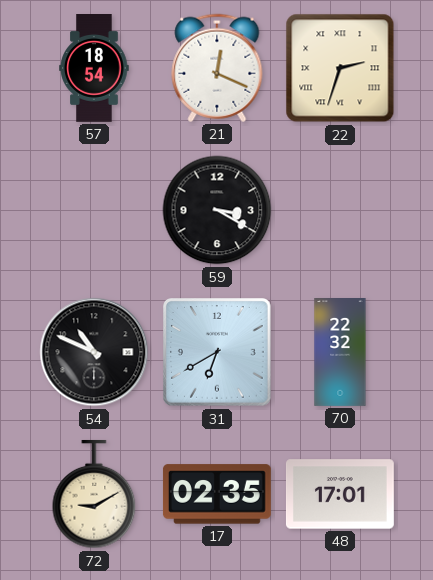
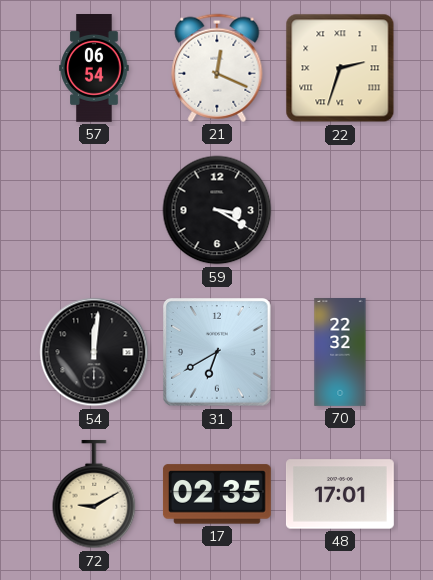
57: 18:54 -> 06:54
54: 10:49 -> 12:01
